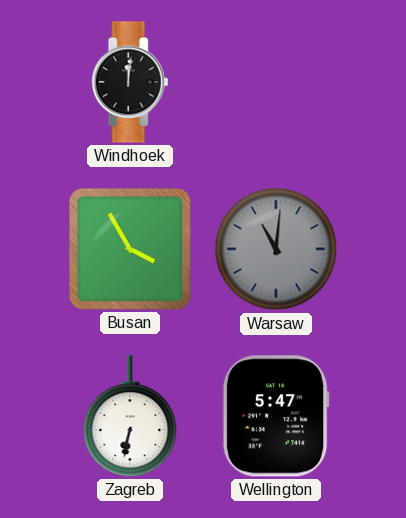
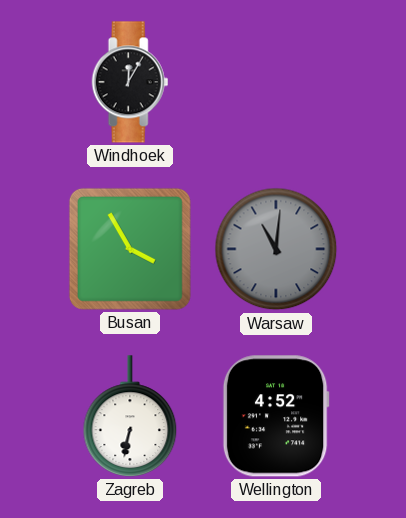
Windhoek: 12:01 -> 12:05
Wellington: 5:47 -> 4:52
